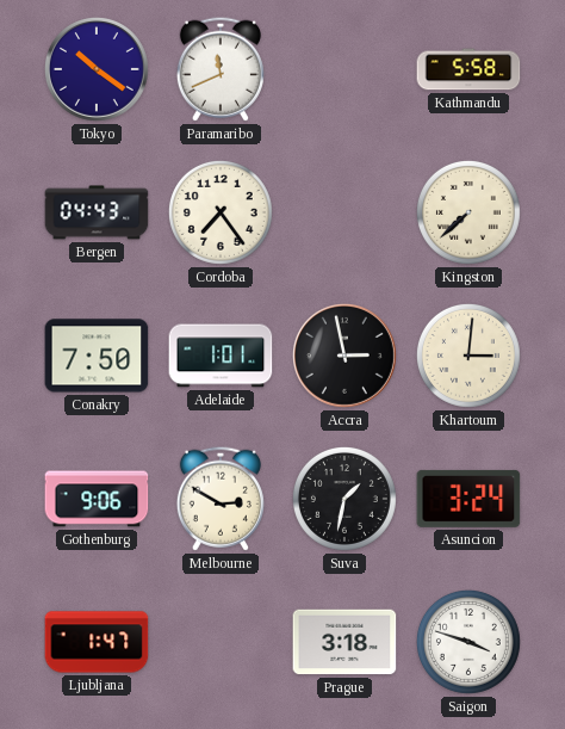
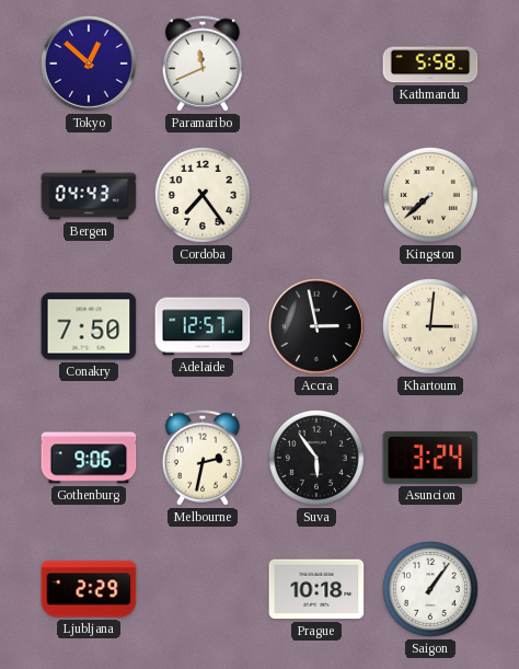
Tokyo: 10:21 -> 12:52
Adelaide: 1:01 -> 12:57
Melbourne: 2:50 -> 2:32
Suva: 1:32 -> 5:54
Ljubljana: 1:47 -> 2:29
Prague: 3:18 -> 10:18
Saigon: 3:48 -> 1:06
